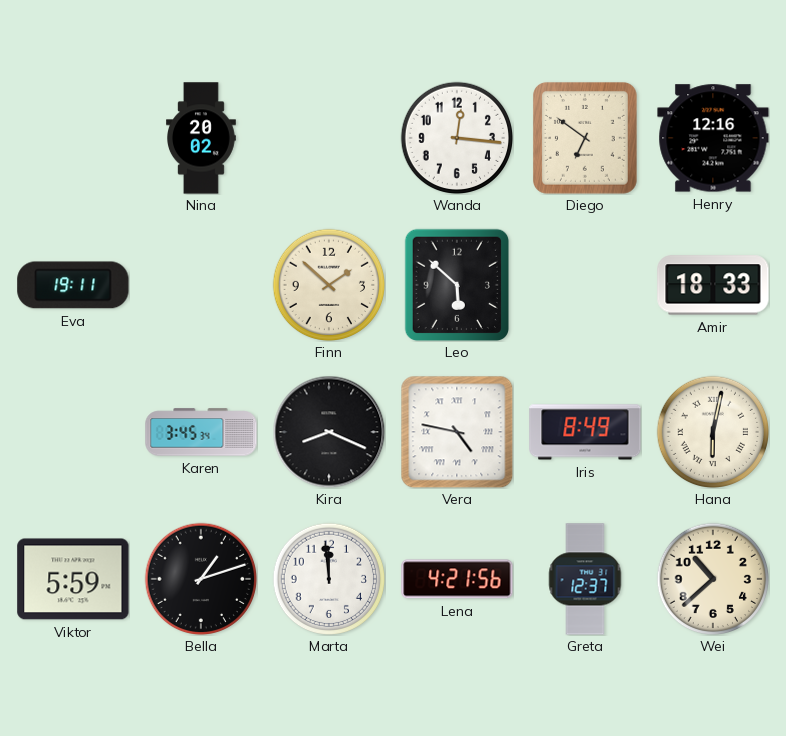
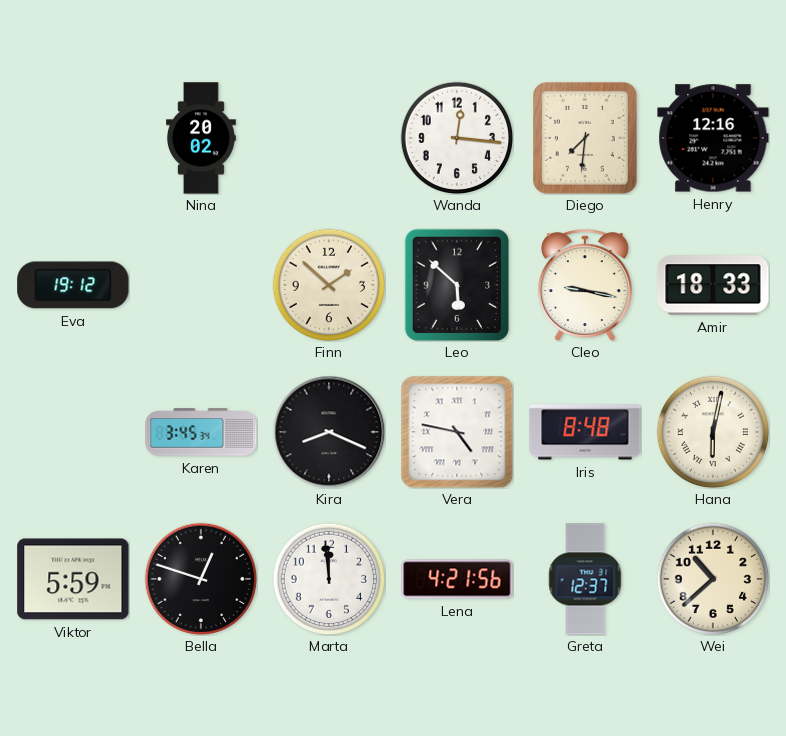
Diego: 6:51 -> 7:31
Eva: 19:11 -> 19:12
Cleo: none -> 9:17
Iris: 8:49 -> 8:48
Bella: 1:12 -> 12:48
